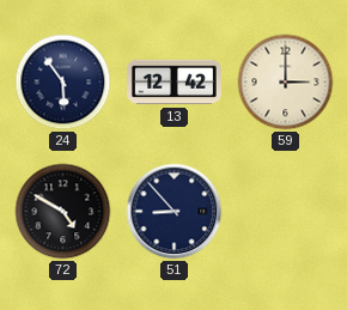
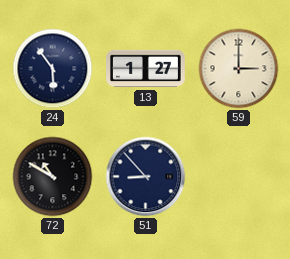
13: 12:42 -> 1:27
72: 4:50 -> 10:50
